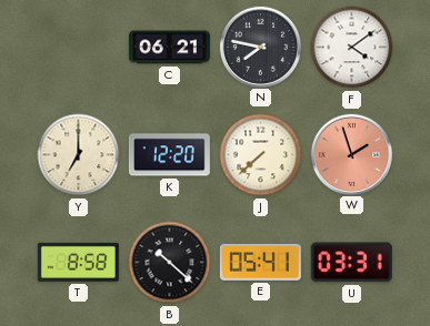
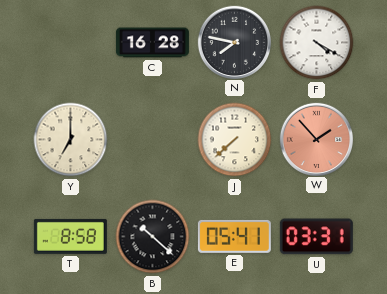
C: 06:21 -> 16:28
F: 4:09 -> 4:20
K: 12:20 -> none
W: 1:57 -> 1:53
